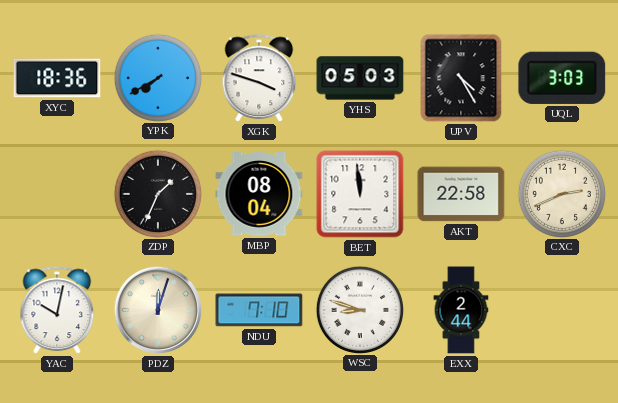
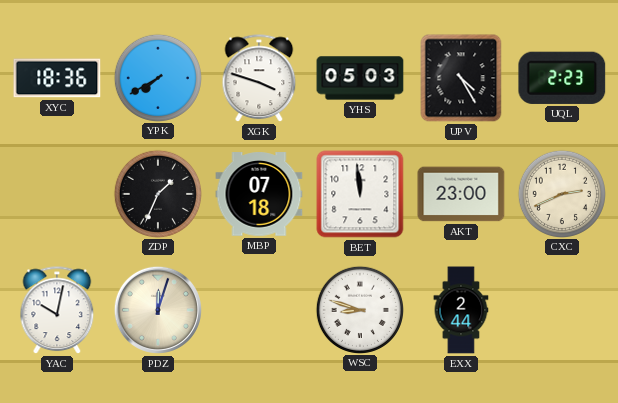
UQL: 3:03 -> 2:23
MBP: 08:04 -> 07:18
AKT: 22:58 -> 23:00
NDU: 7:10 -> none
